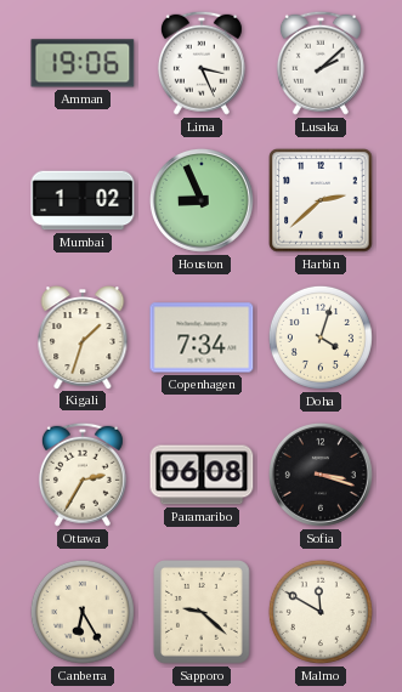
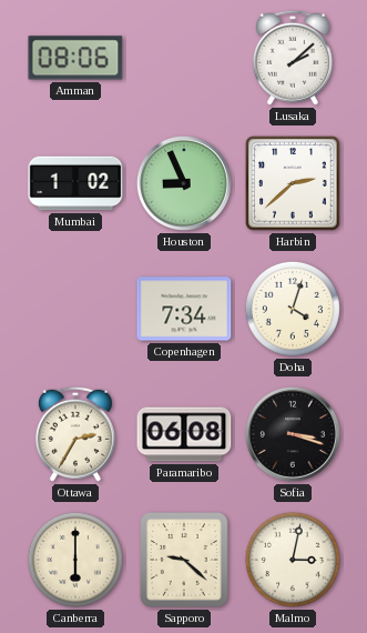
Amman: 19:06 -> 08:06
Lima: 3:26 -> none
Kigali: 1:33 -> none
Canberra: 6:25 -> 6:00
Malmo: 11:50 -> 3:02
